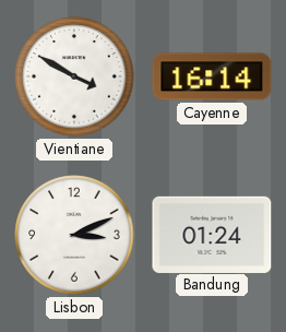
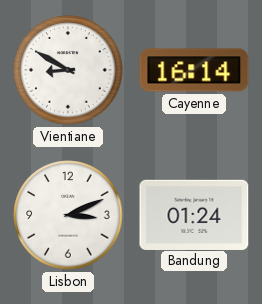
Vientiane: 3:50 -> 8:50
